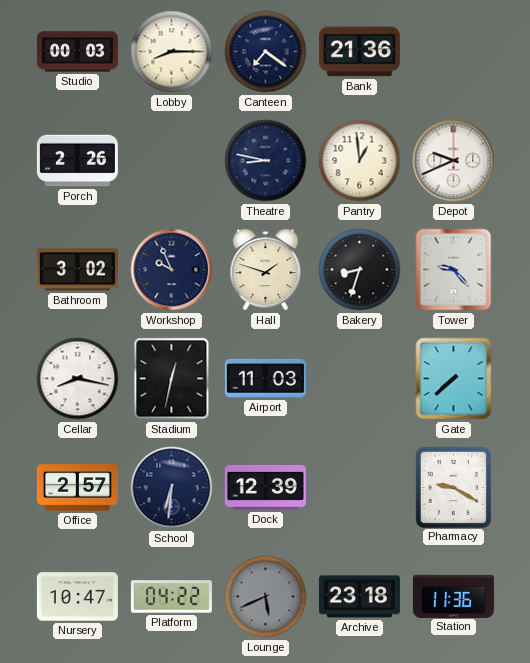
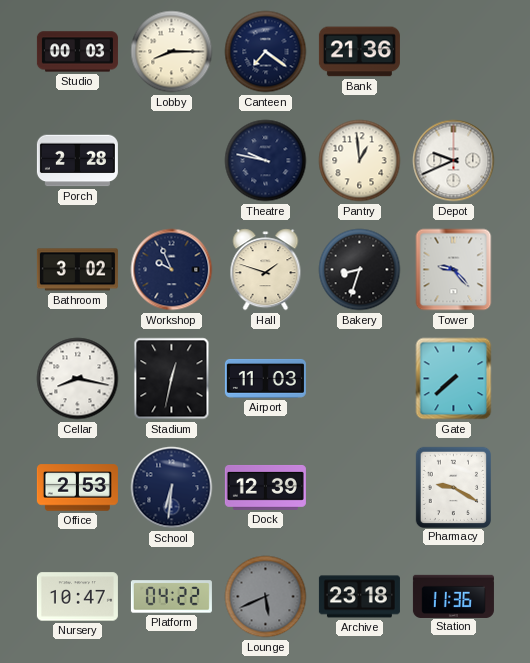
Porch: 2:26 -> 2:28
Theatre: 8:47 -> 9:47
Office: 2:57 -> 2:53
